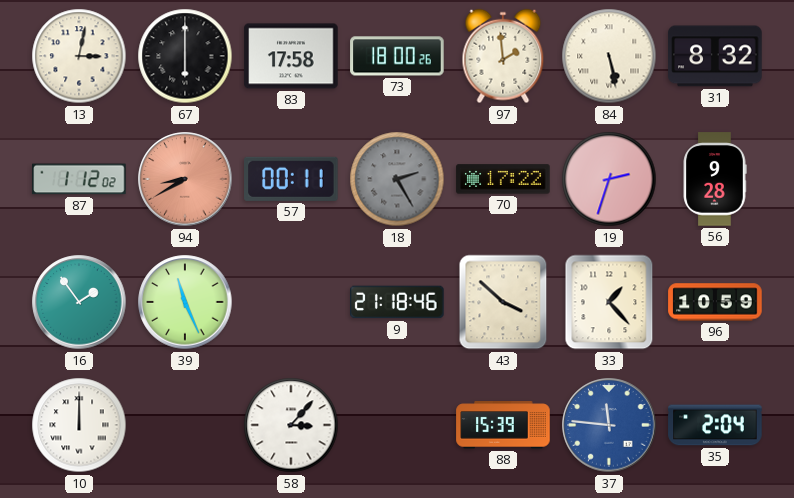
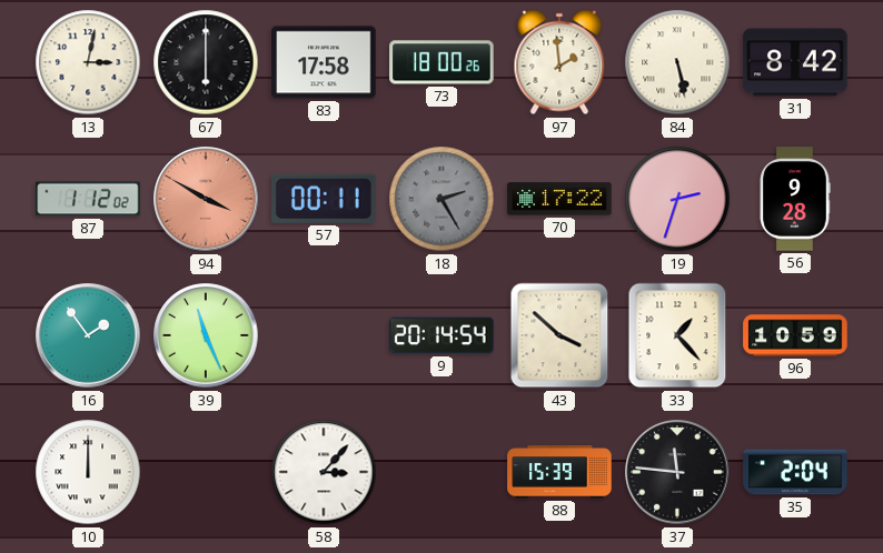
31: 8:32 -> 8:42
94: 8:40 -> 3:50
9: 21:18 -> 20:14
37 dial: blue -> black
